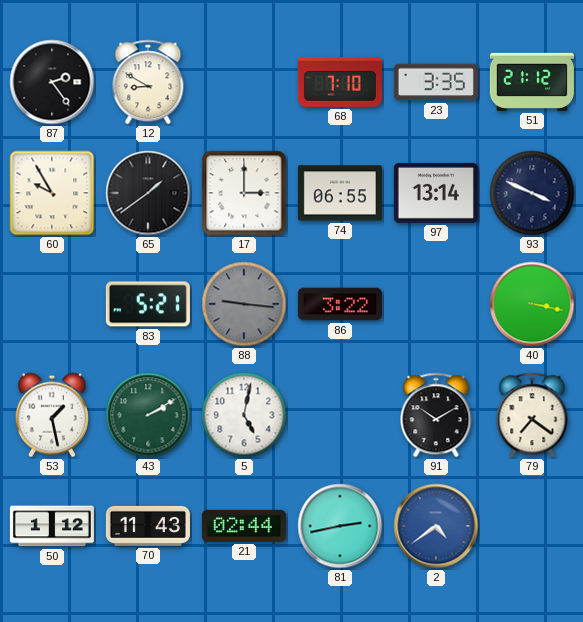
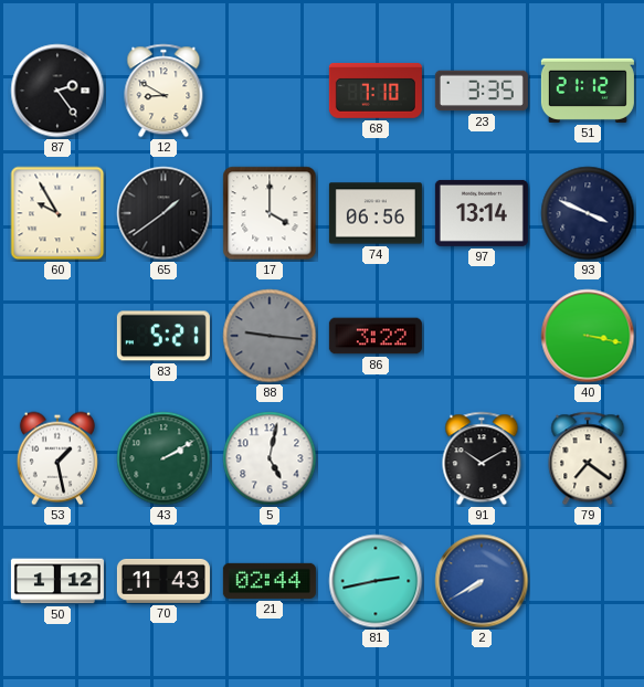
17: 3:00 -> 4:00
74: 06:55 -> 06:56
2: 4:39 -> 7:40
